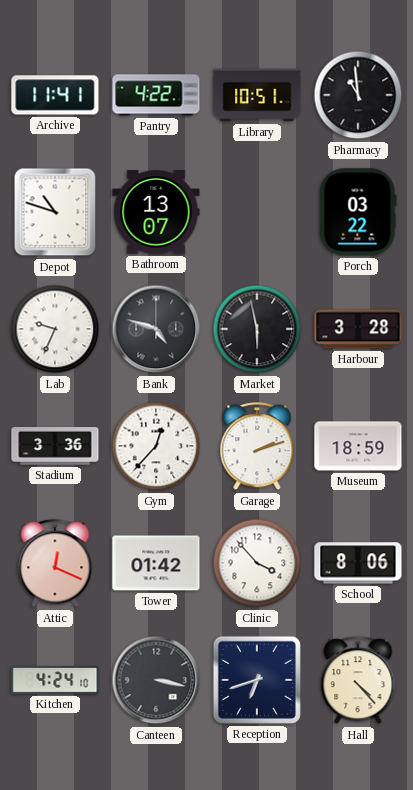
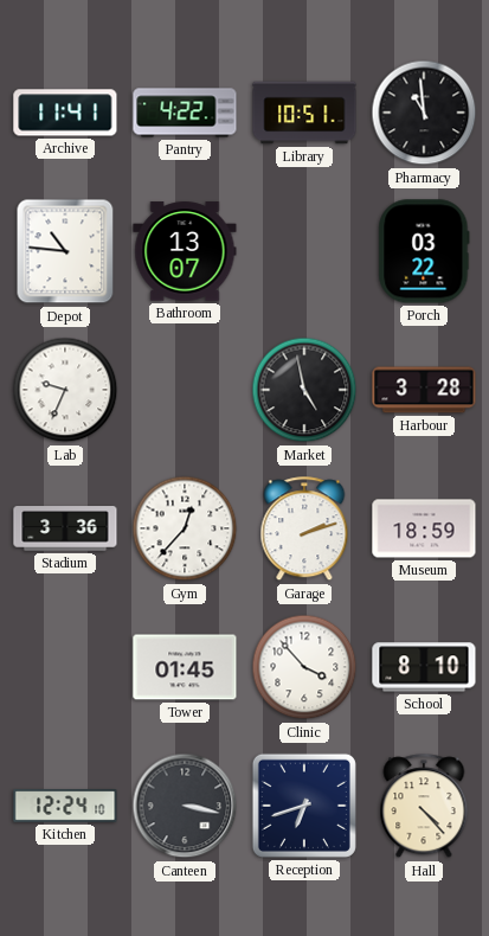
Depot: 10:48 -> 10:46
Bank: 4:48 -> none
Market: 5:58 -> 4:58
Attic: 12:19 -> none
Tower: 01:42 -> 01:45
School: 8:06 -> 8:10
Kitchen: 4:24 -> 12:24
